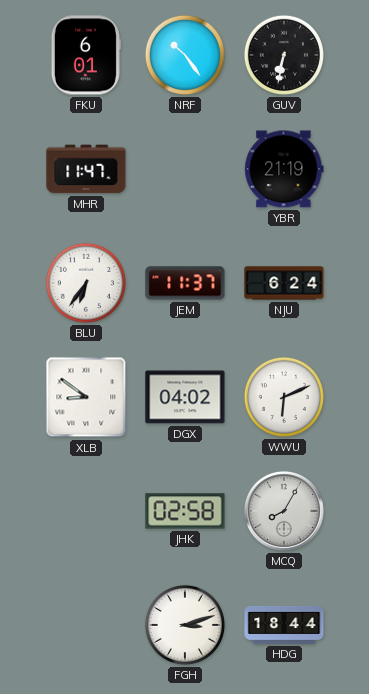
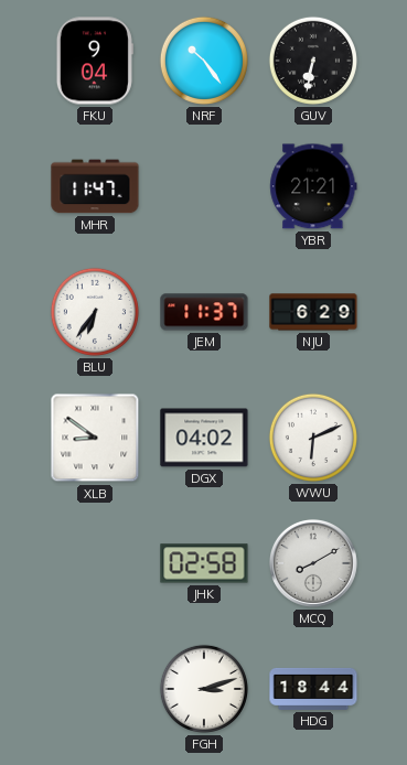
FKU: 6:01 -> 9:04
YBR: 21:19 -> 21:21
NJU: 6:24 -> 6:29
MCQ: 8:05 -> 8:10
